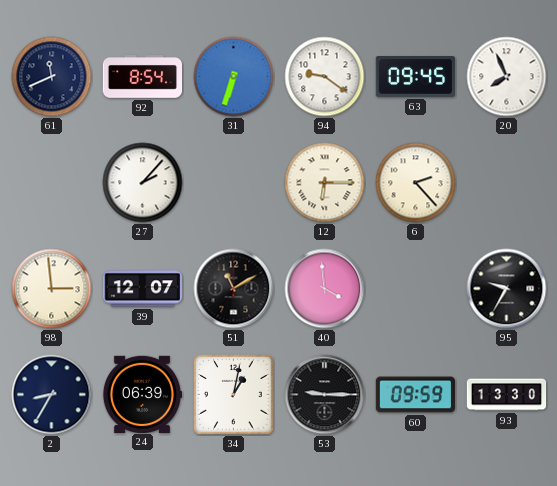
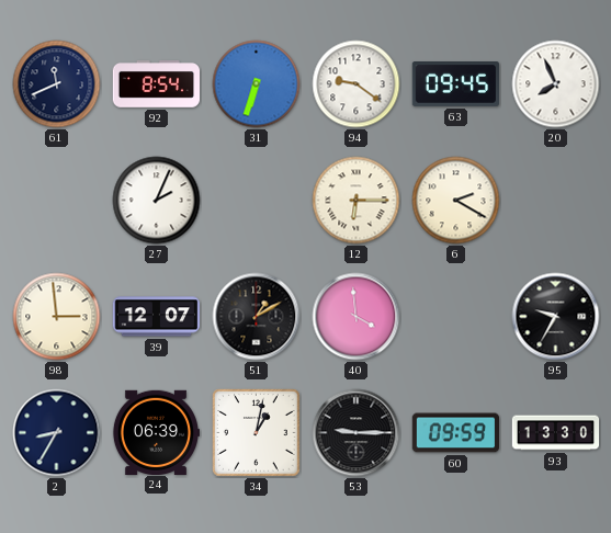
27: 2:07 -> 2:04
6: 2:23 -> 2:20
51: 11:10 -> 1:10
